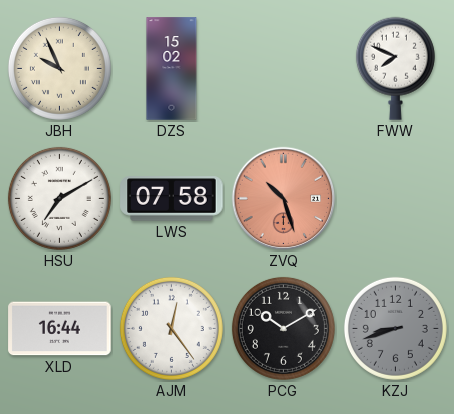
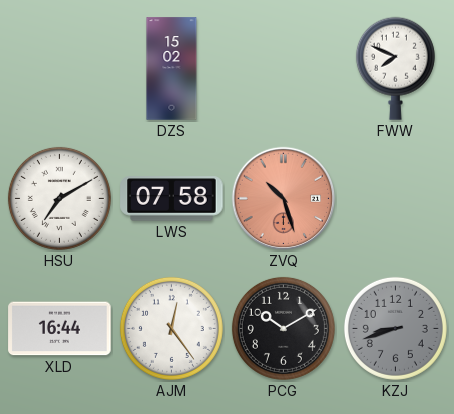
JBH: 9:56 -> none
